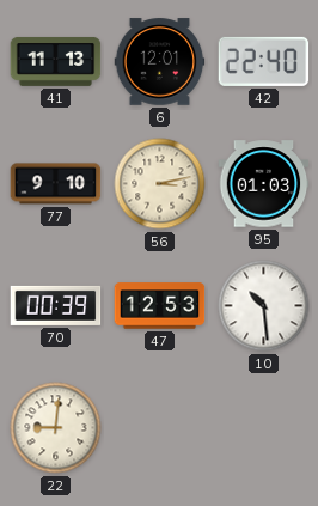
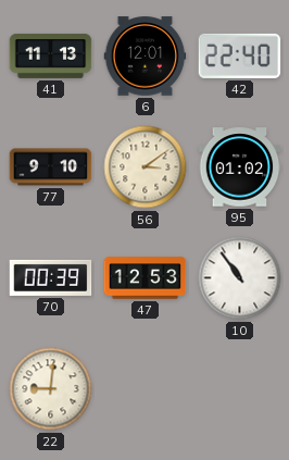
56: 3:13 -> 3:09
95: 01:03 -> 01:02
10: 10:29 -> 10:54
